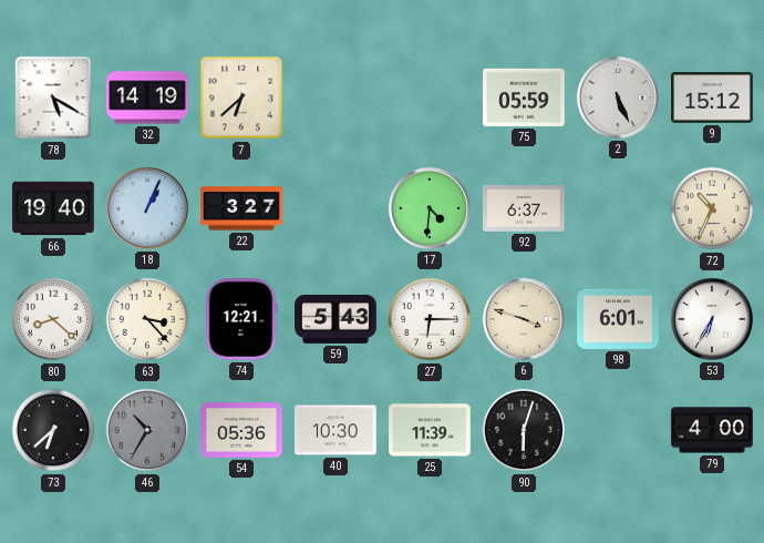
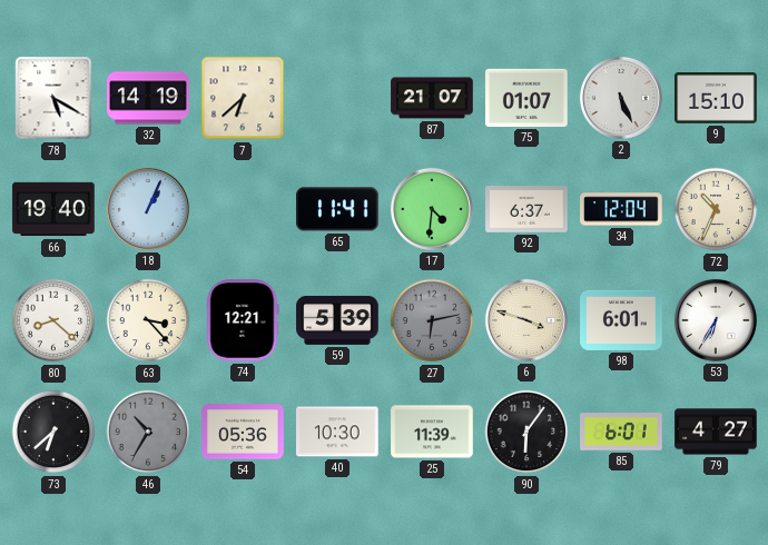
87: none -> 21:07
75: 05:59 -> 01:07
9: 15:12 -> 15:10
22: 3:27 -> none
65: none -> 11:41
34: none -> 12:04
59: 5:43 -> 5:39
27: 6:15 -> 6:13
27 dial: white -> grey
90: 6:03 -> 6:06
85: none -> 6:01
79: 4:00 -> 4:27
